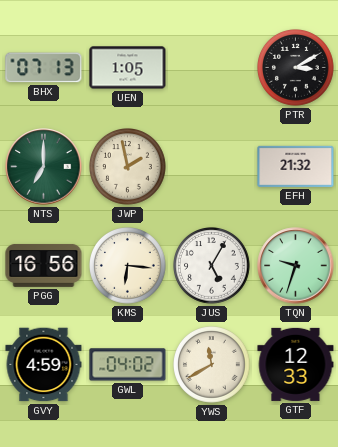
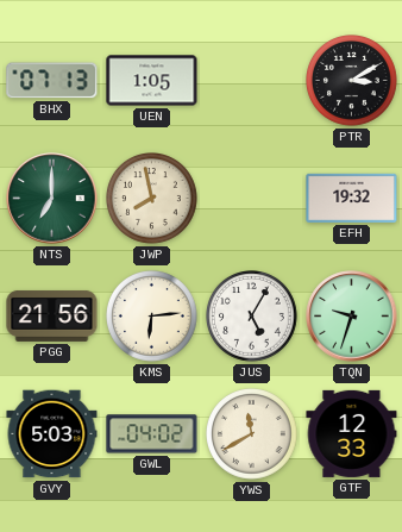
JWP: 1:58 -> 7:58
EFH: 21:32 -> 19:32
PGG: 16:56 -> 21:56
KMS: 6:16 -> 6:14
GVY: 4:59 -> 5:03
